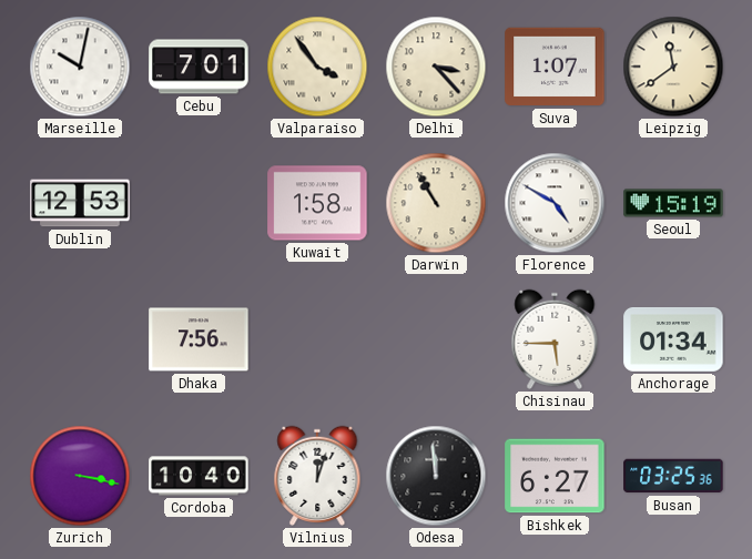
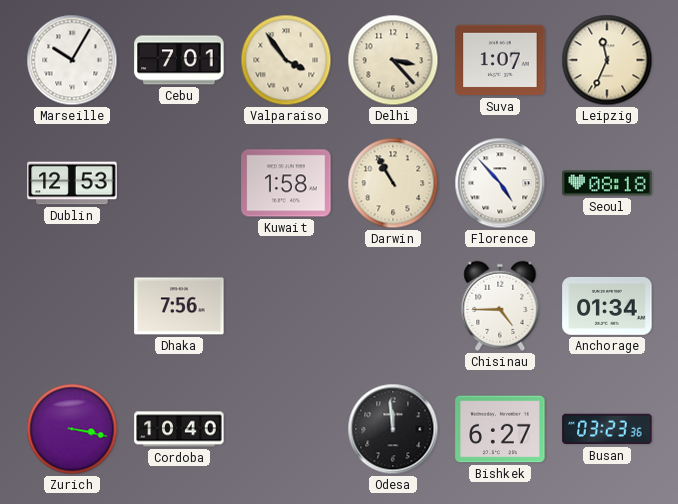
Marseille: 10:02 -> 10:05
Leipzig: 11:39 -> 11:34
Florence: 4:50 -> 4:53
Seoul: 15:19 -> 08:18
Chisinau: 5:45 -> 4:45
Vilnius: 12:03 -> none
Busan: 03:25 -> 03:23
